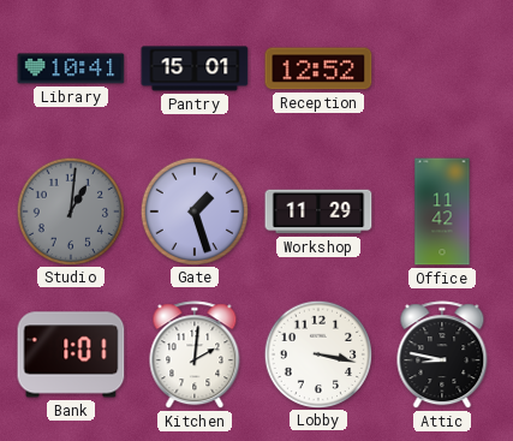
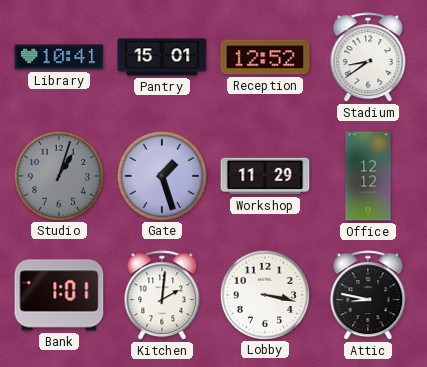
Stadium: none -> 8:39
Studio: 1:01 -> 1:03
Office: 11:42 -> 12:12
